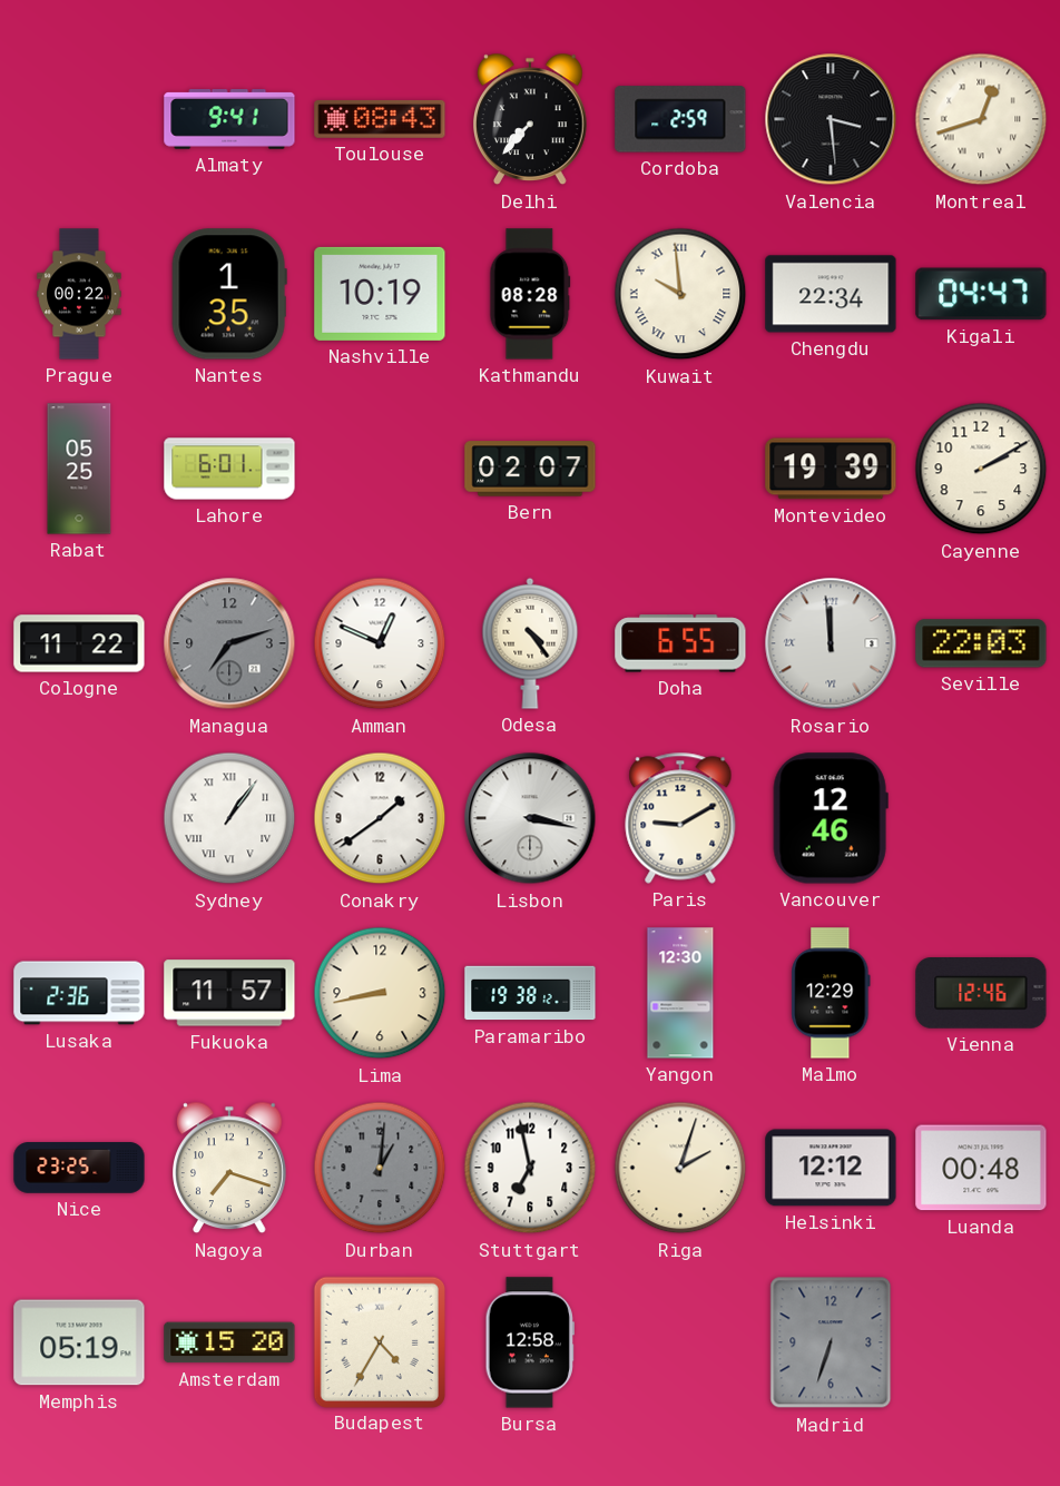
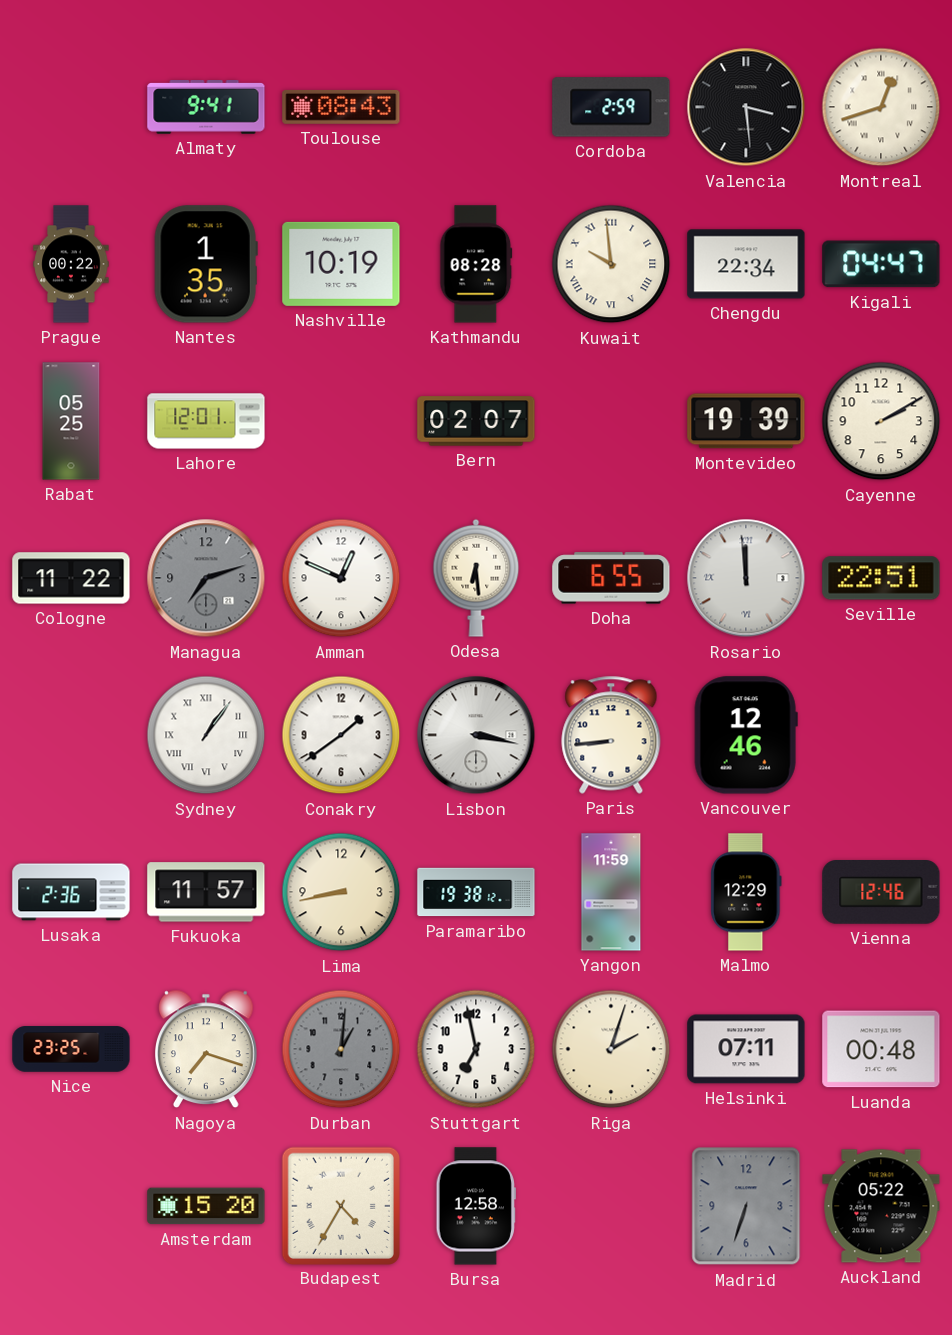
Delhi: 7:37 -> none
Lahore: 6:01 -> 12:01
Odesa: 4:24 -> 6:29
Seville: 22:03 -> 22:51
Paris: 9:10 -> 8:44
Yangon: 12:30 -> 11:59
Helsinki: 12:12 -> 07:11
Memphis: 05:19 -> none
Auckland: none -> 05:22
